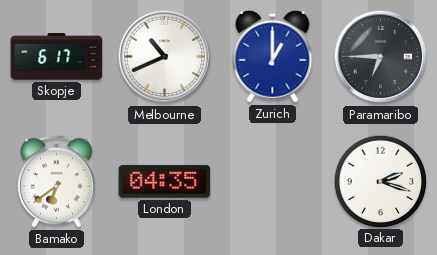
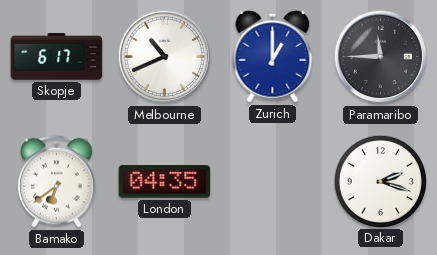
Paramaribo: 6:45 -> 11:45
